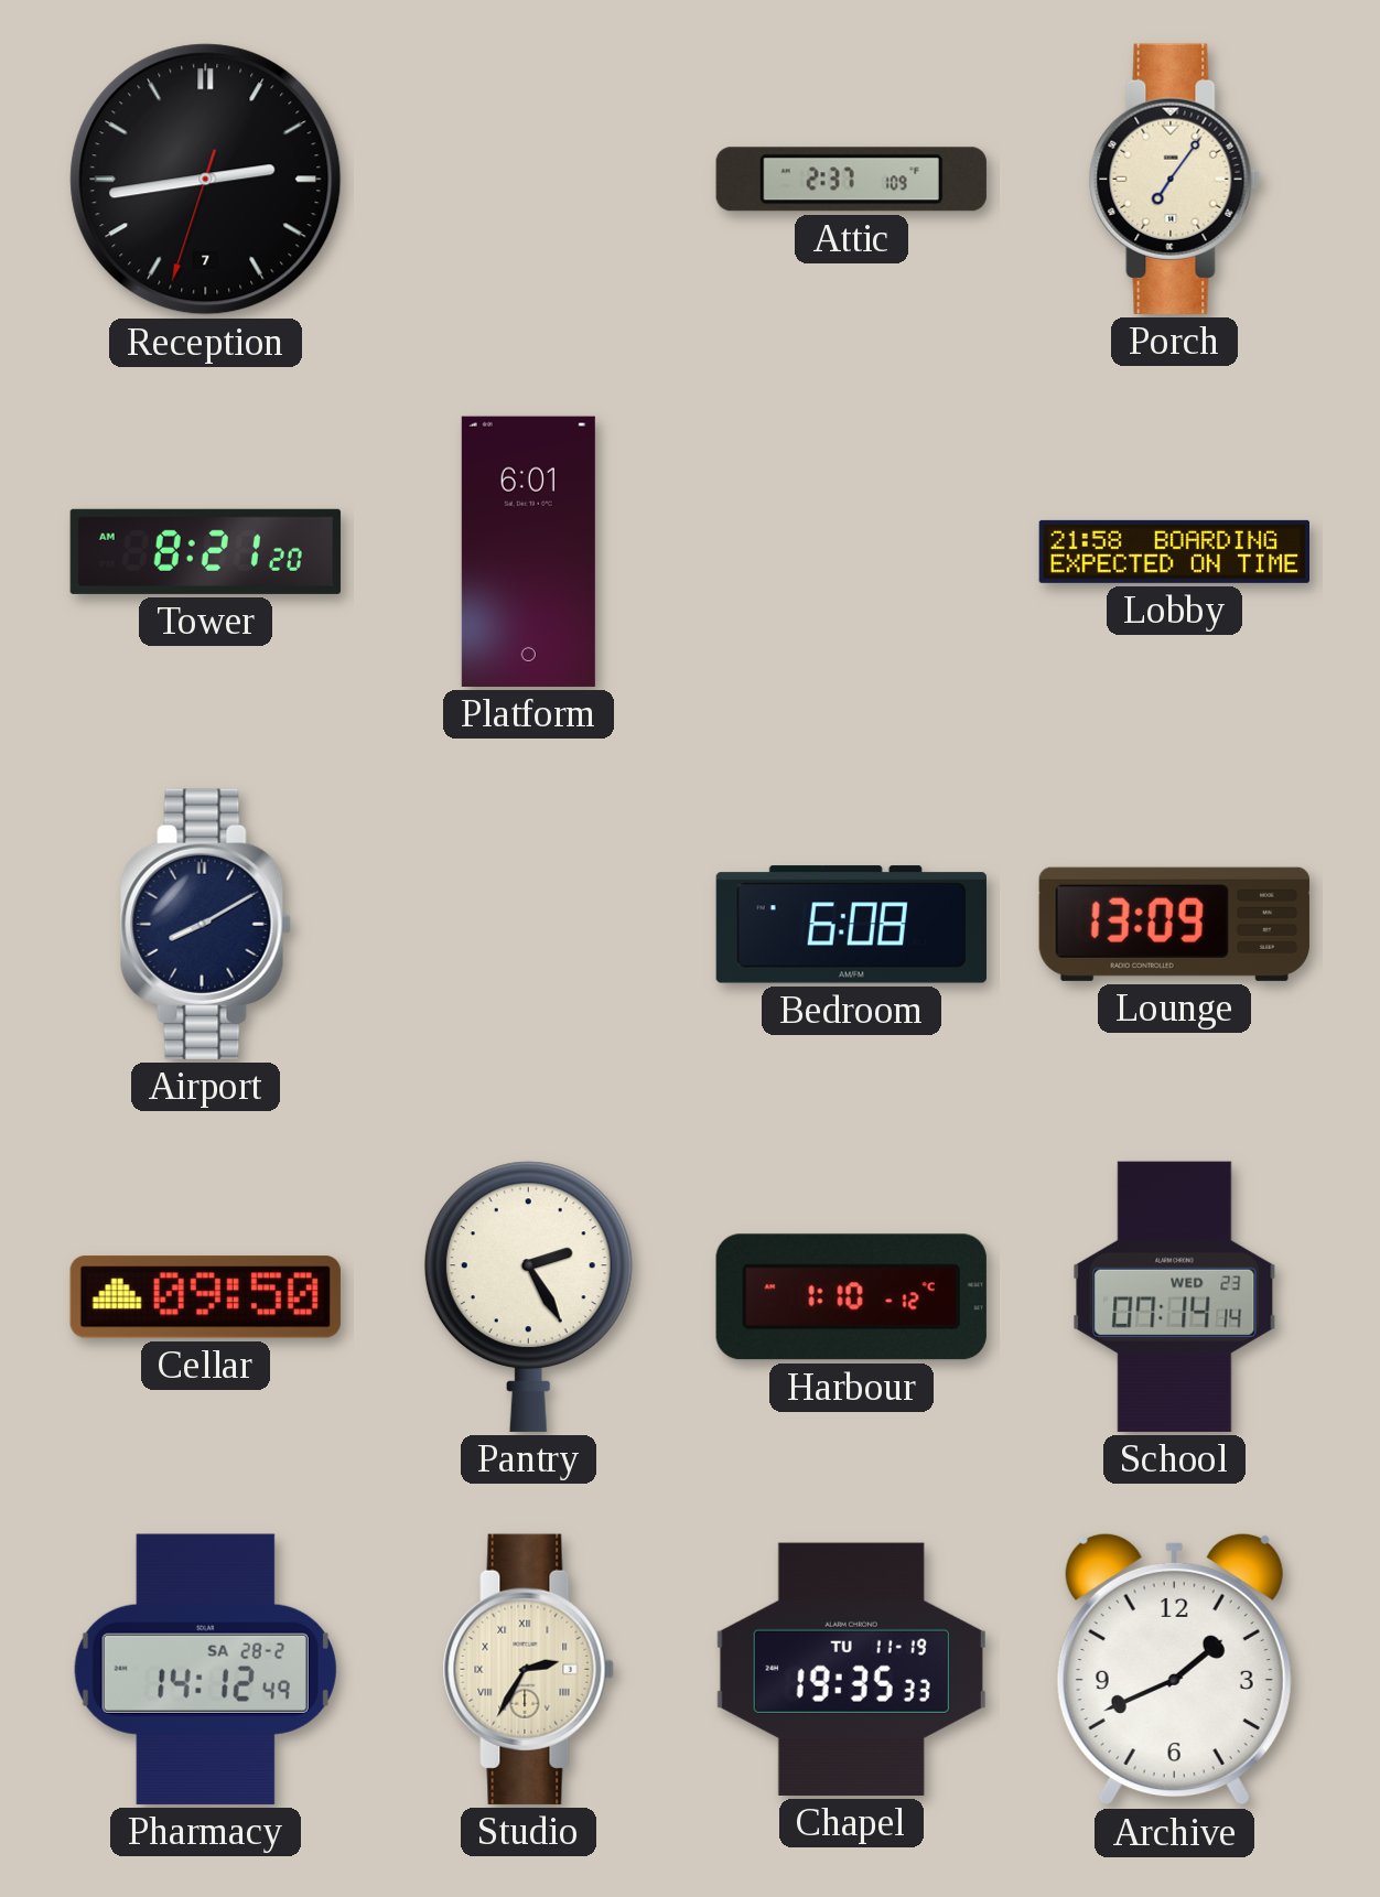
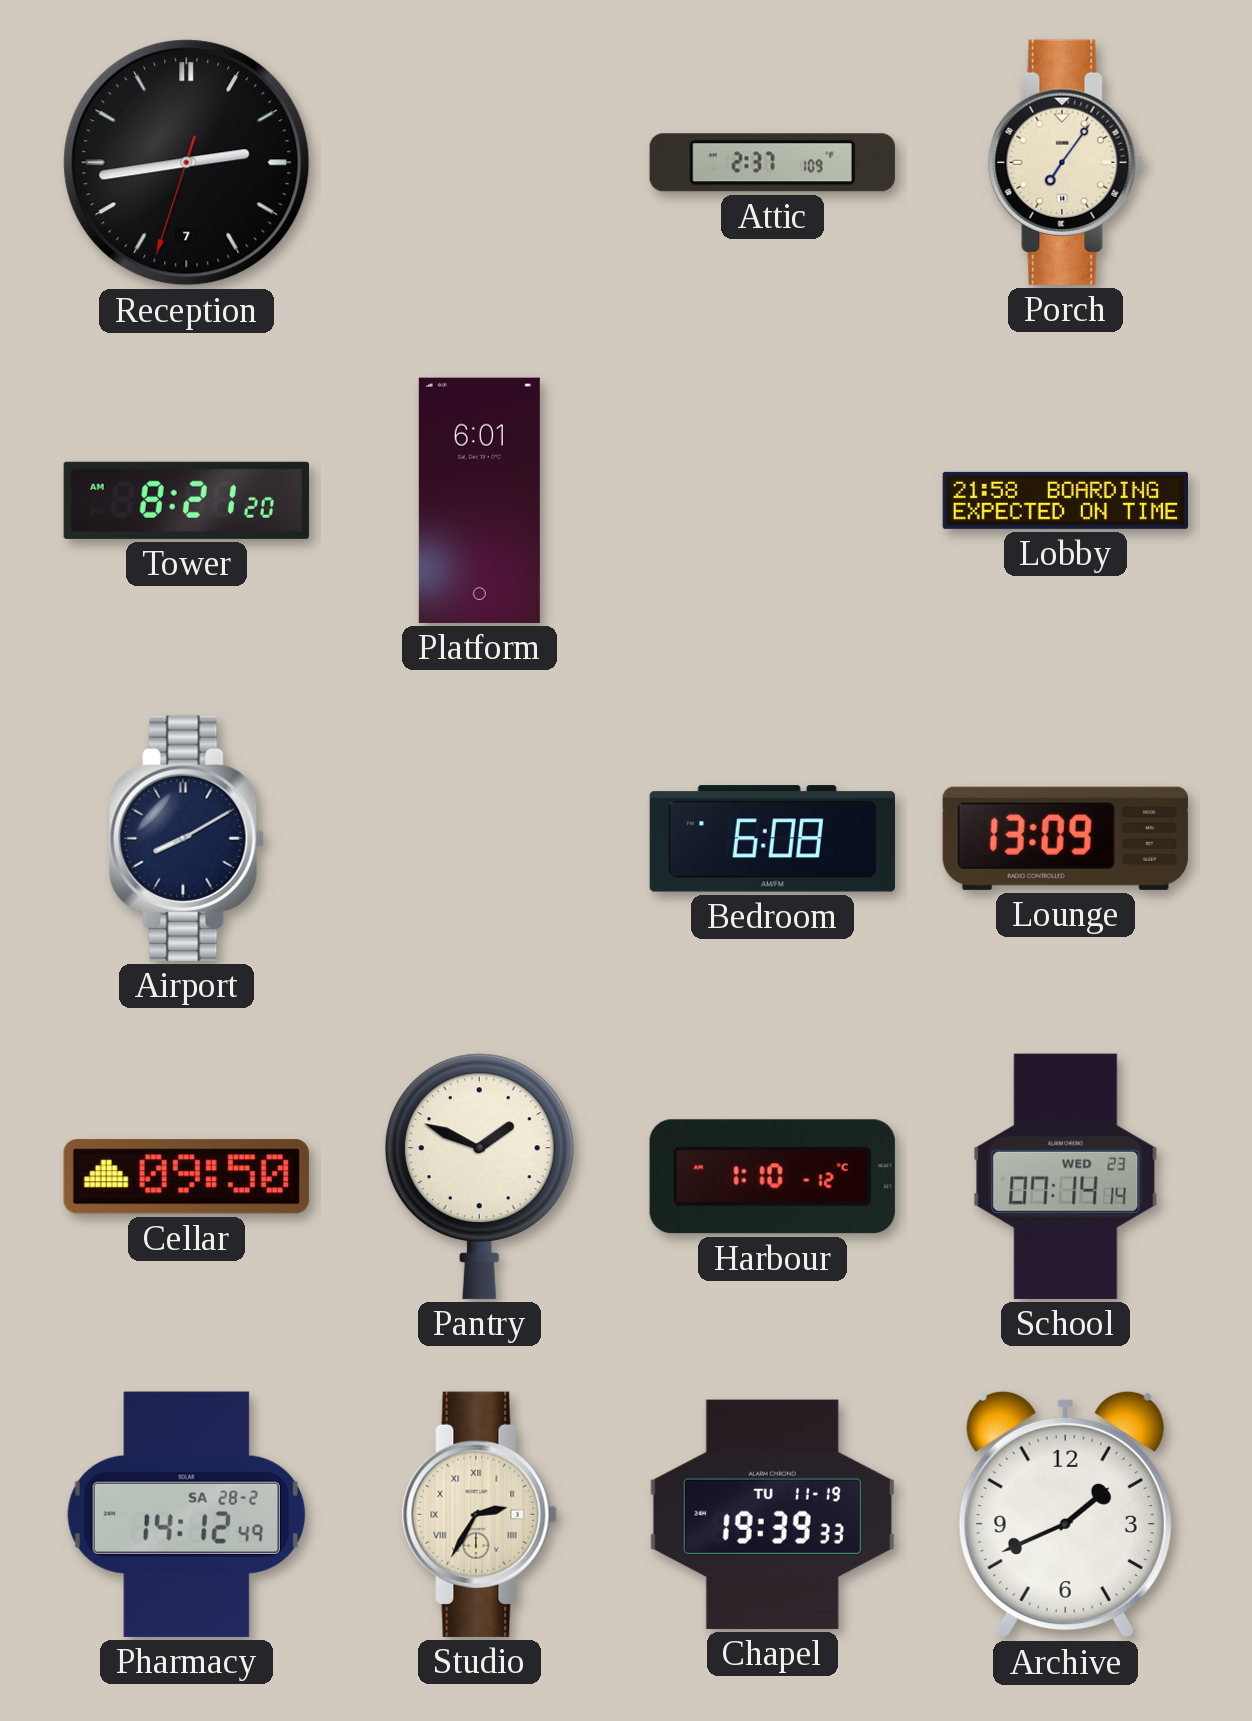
Pantry: 2:25 -> 1:49
Chapel: 19:35 -> 19:39
